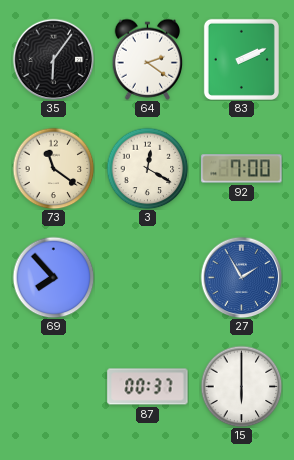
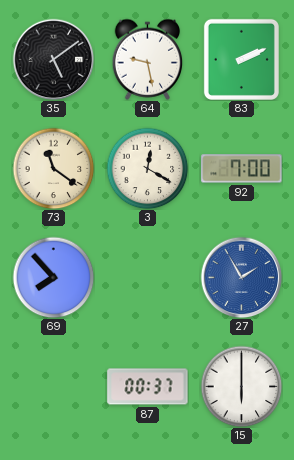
35: 6:06 -> 5:09
64: 2:21 -> 9:28
